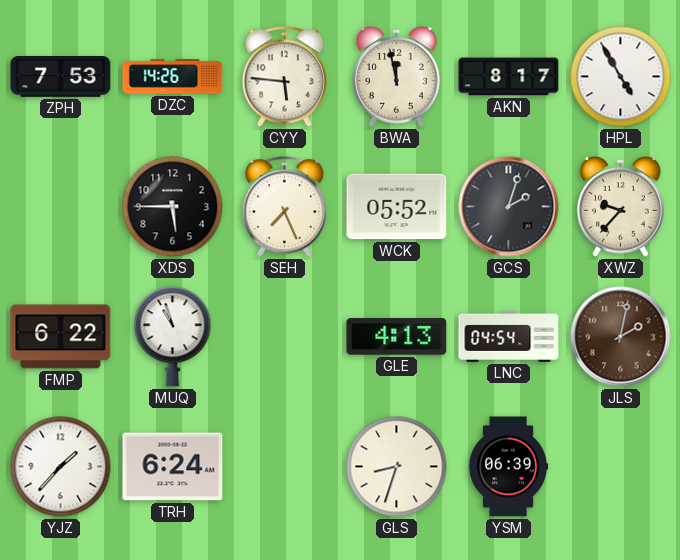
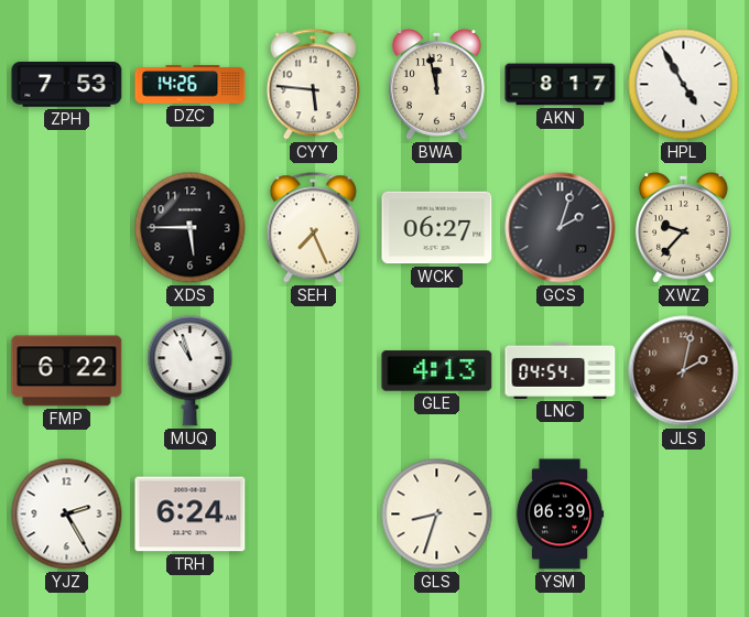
WCK: 05:52 -> 06:27
YJZ: 1:37 -> 2:25
